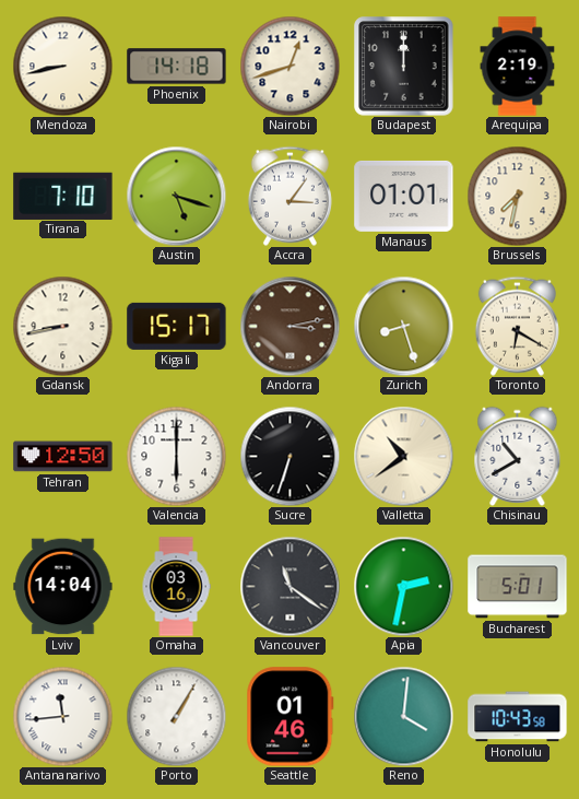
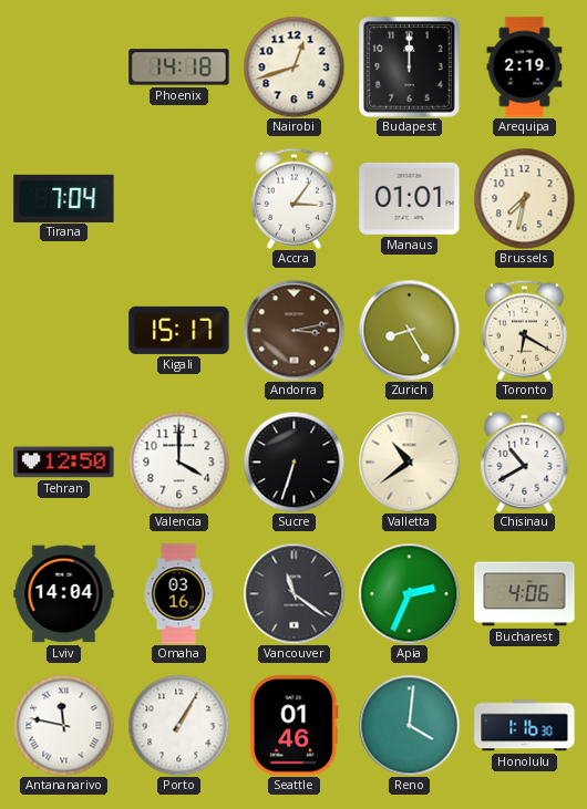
Mendoza: 8:43 -> none
Tirana: 7:10 -> 7:04
Austin: 5:18 -> none
Gdansk: 8:43 -> none
Zurich: 8:27 -> 8:25
Valencia: 6:00 -> 4:00
Apia: 2:32 -> 2:34
Bucharest: 5:01 -> 4:06
Antananarivo: 11:44 -> 11:47
Honolulu: 10:43 -> 1:16
